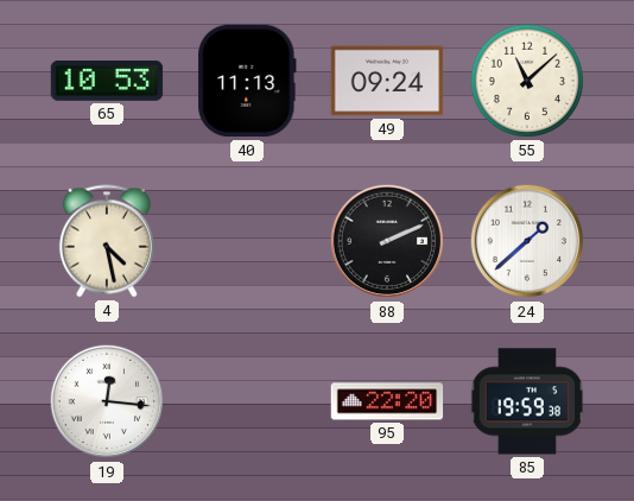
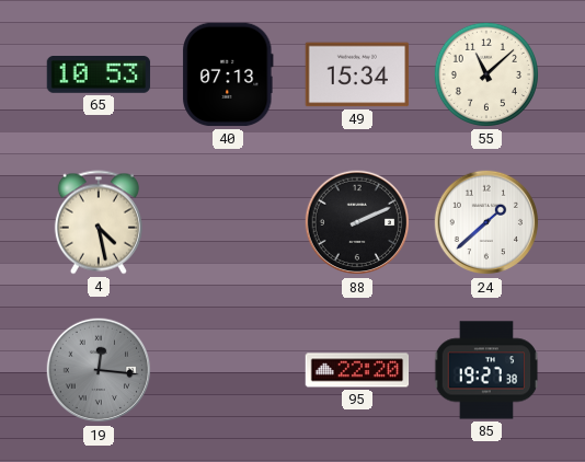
40: 11:13 -> 07:13
49: 09:24 -> 15:34
19 dial: white -> grey
85: 19:59 -> 19:27
